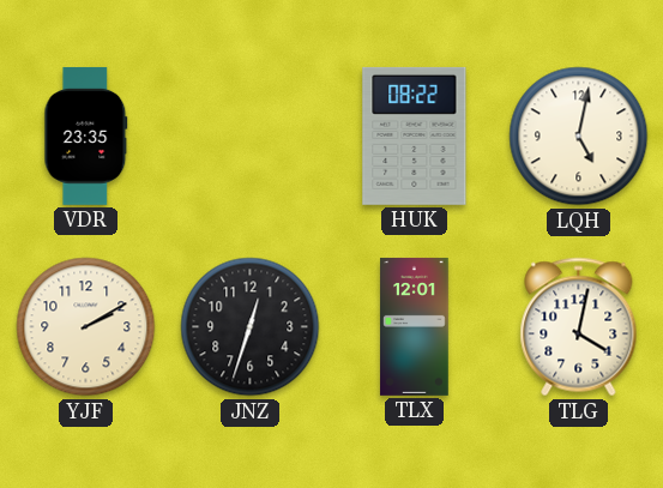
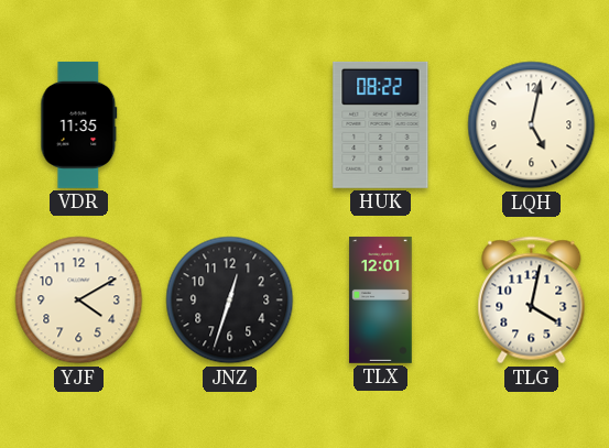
VDR: 23:35 -> 11:35
YJF: 2:10 -> 4:10
